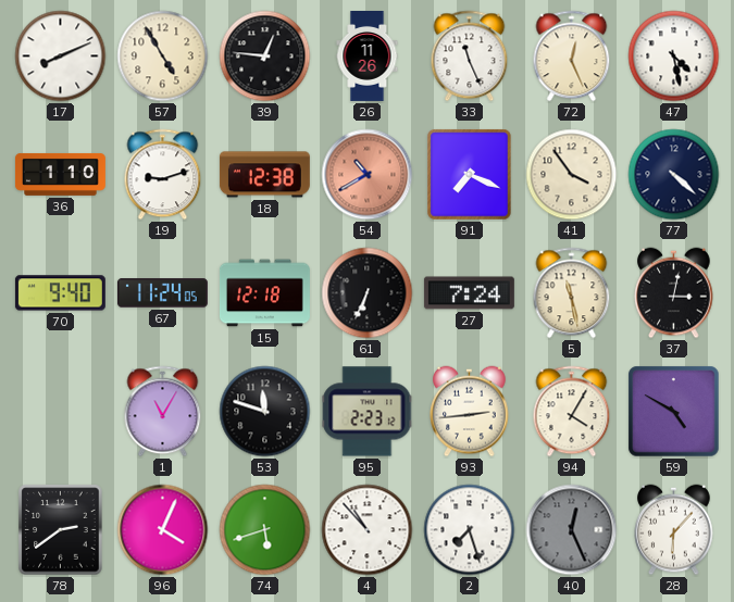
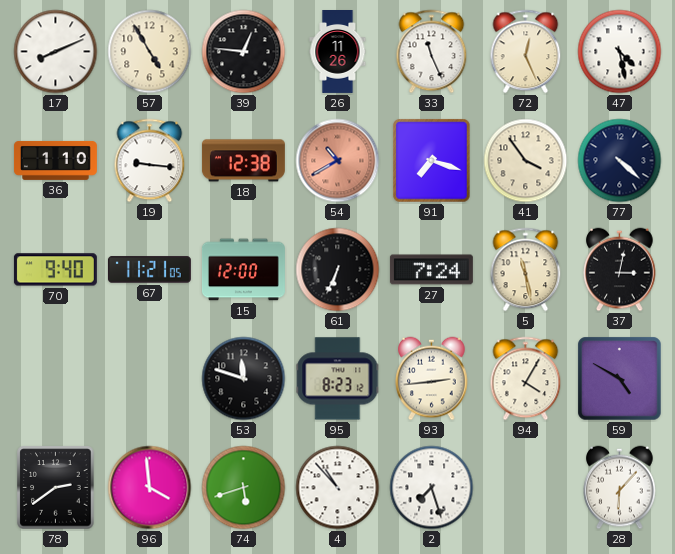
19: 9:12 -> 9:16
91: 7:19 -> 7:18
67: 11:24 -> 11:21
15: 12:18 -> 12:00
1: 11:05 -> none
95: 2:23 -> 8:23
96: 4:04 -> 3:59
40: 12:26 -> none
